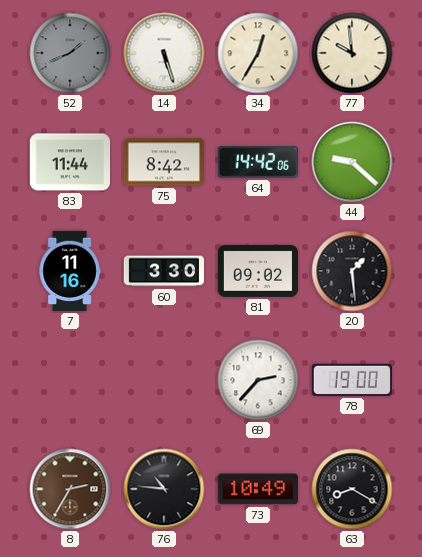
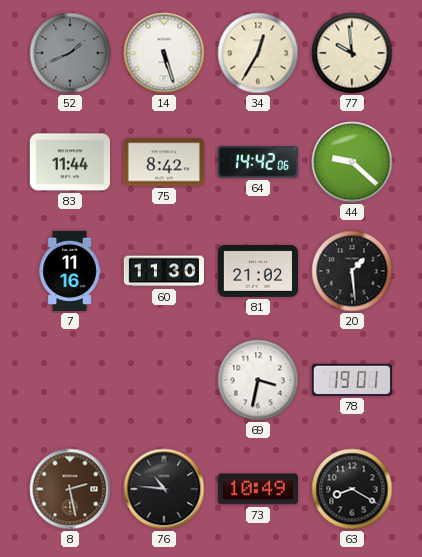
60: 3:30 -> 11:30
81: 09:02 -> 21:02
69: 2:37 -> 3:32
78: 19:00 -> 19:01
8: 2:35 -> 2:28
